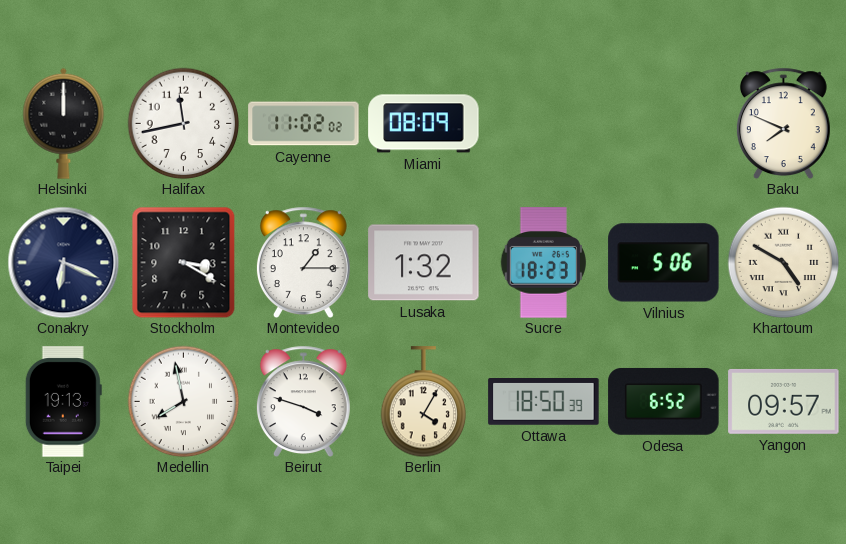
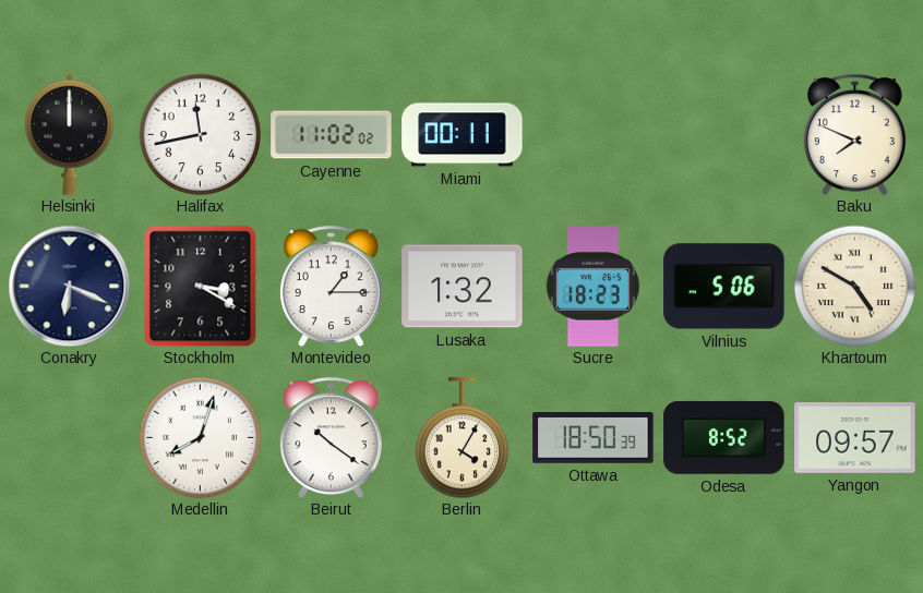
Miami: 08:09 -> 00:11
Taipei: 19:13 -> none
Medellin: 7:58 -> 8:03
Beirut: 3:48 -> 10:21
Odesa: 6:52 -> 8:52
